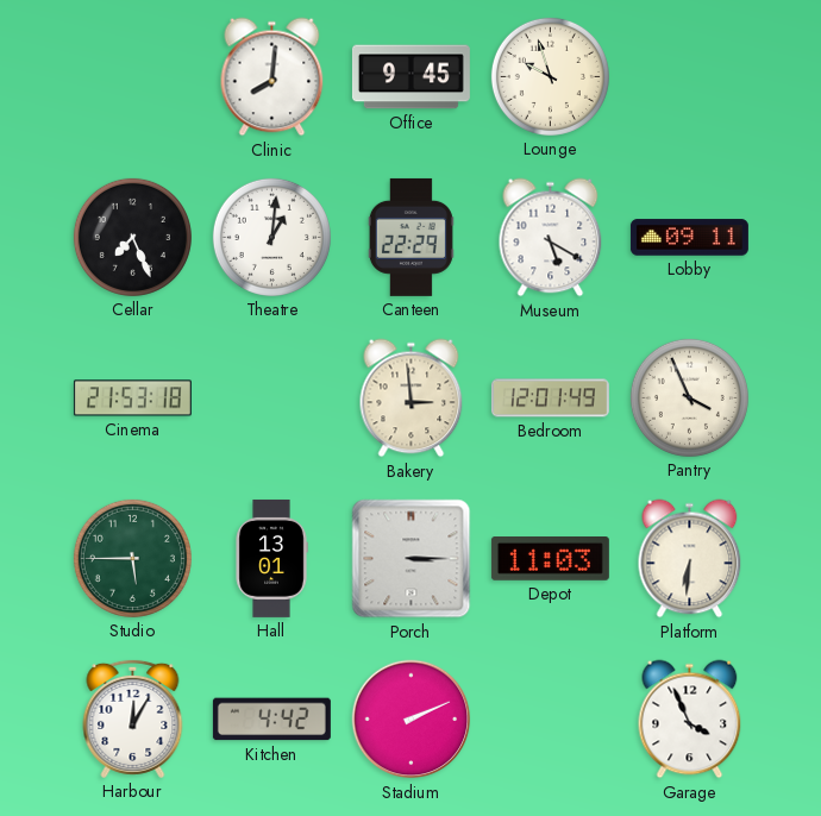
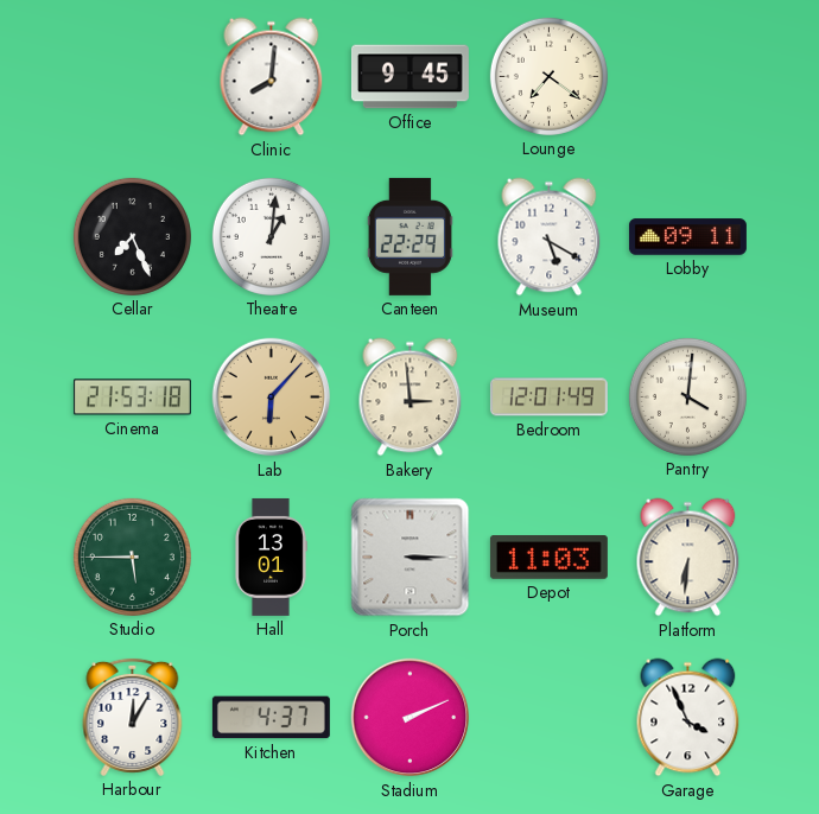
Lounge: 9:57 -> 7:21
Lab: none -> 6:07
Pantry: 3:56 -> 4:01
Kitchen: 4:42 -> 4:37
